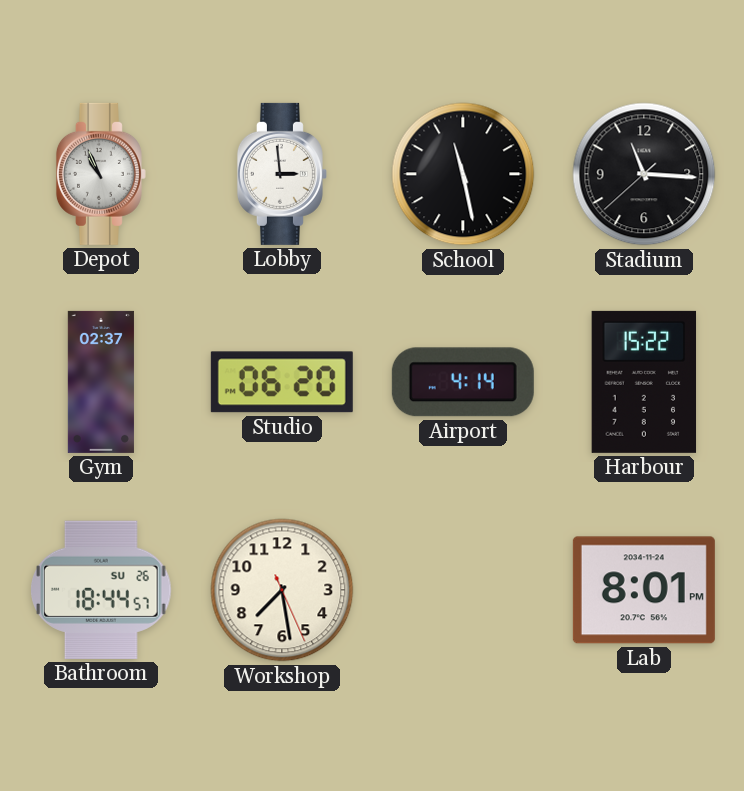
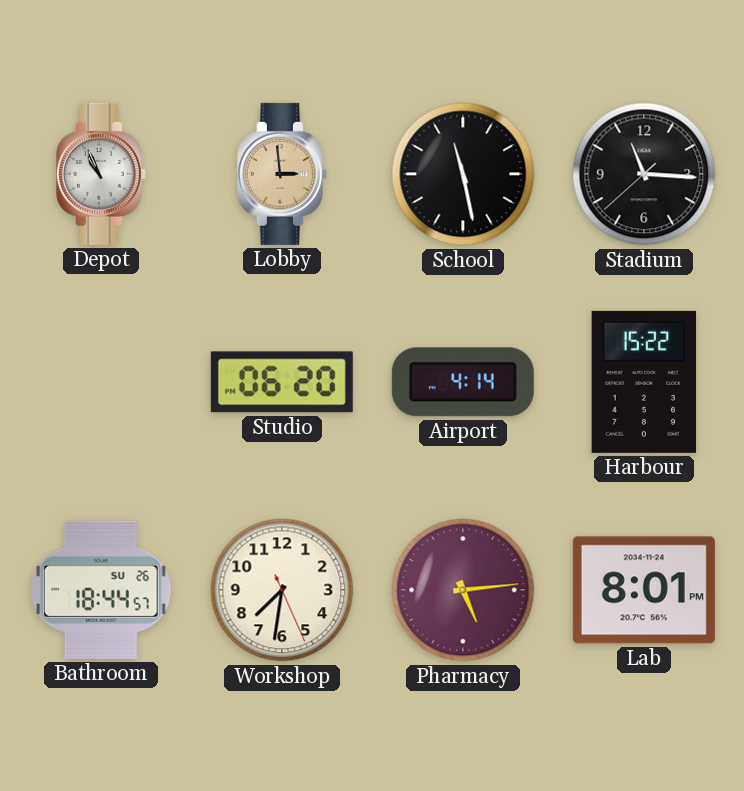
Lobby dial: white -> champagne
Gym: 02:37 -> none
Workshop: 7:28 -> 7:31
Pharmacy: none -> 5:14
